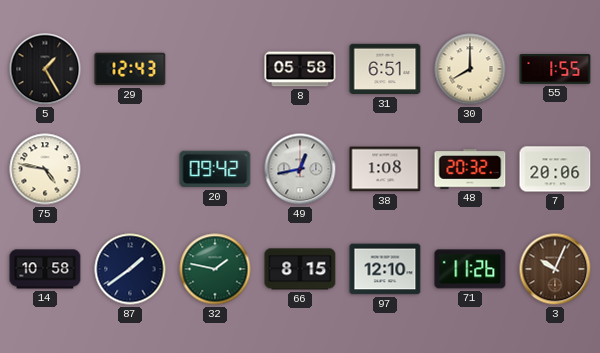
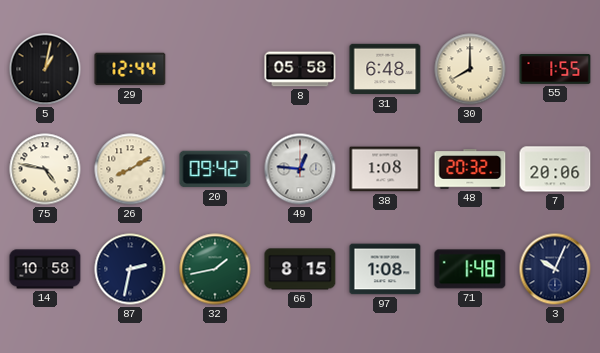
5: 1:25 -> 1:02
29: 12:43 -> 12:44
31: 6:51 -> 6:48
26: none -> 8:10
49: 12:43 -> 12:46
87: 1:39 -> 2:32
32: 1:47 -> 1:43
97: 12:10 -> 1:08
71: 11:26 -> 1:48
3 dial: brown -> navy
